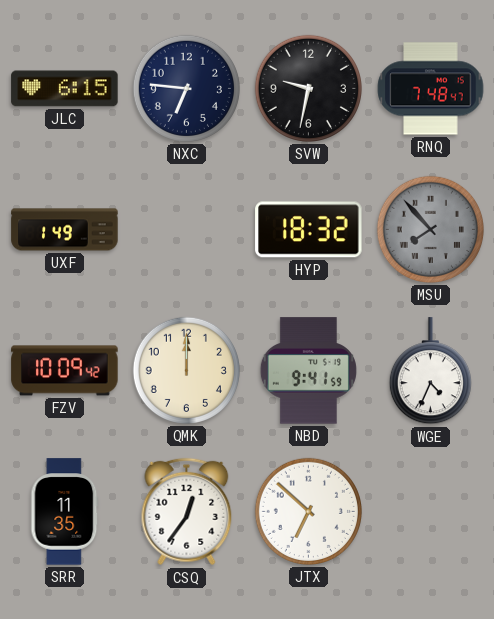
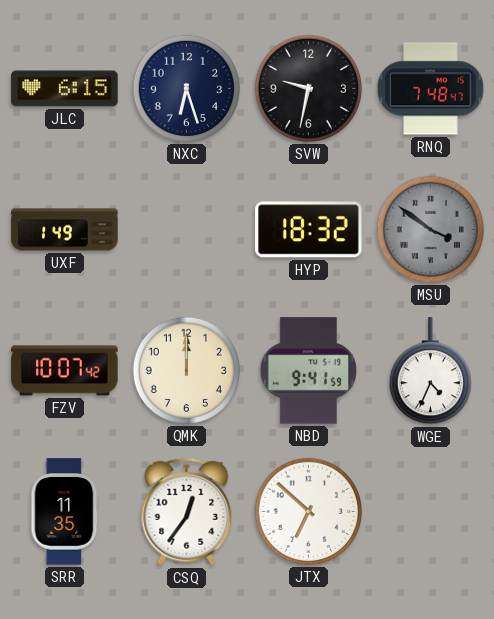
NXC: 6:46 -> 6:27
MSU: 7:53 -> 3:51
FZV: 10:09 -> 10:07
